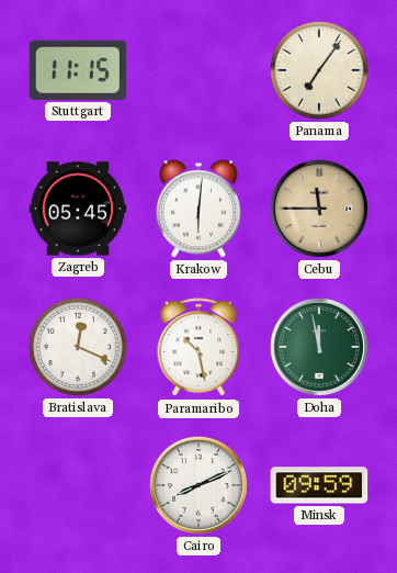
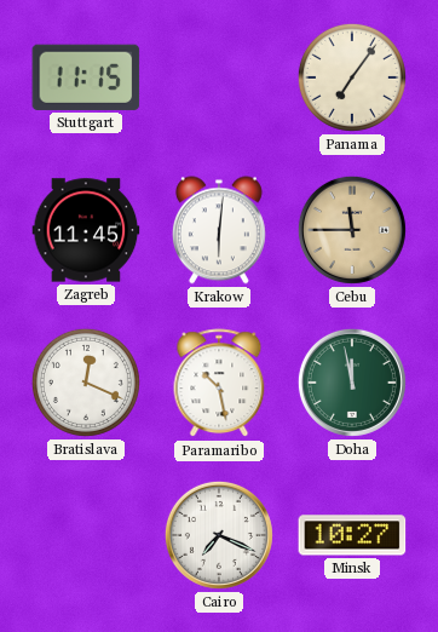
Zagreb: 05:45 -> 11:45
Cairo: 8:11 -> 7:19
Minsk: 09:59 -> 10:27
